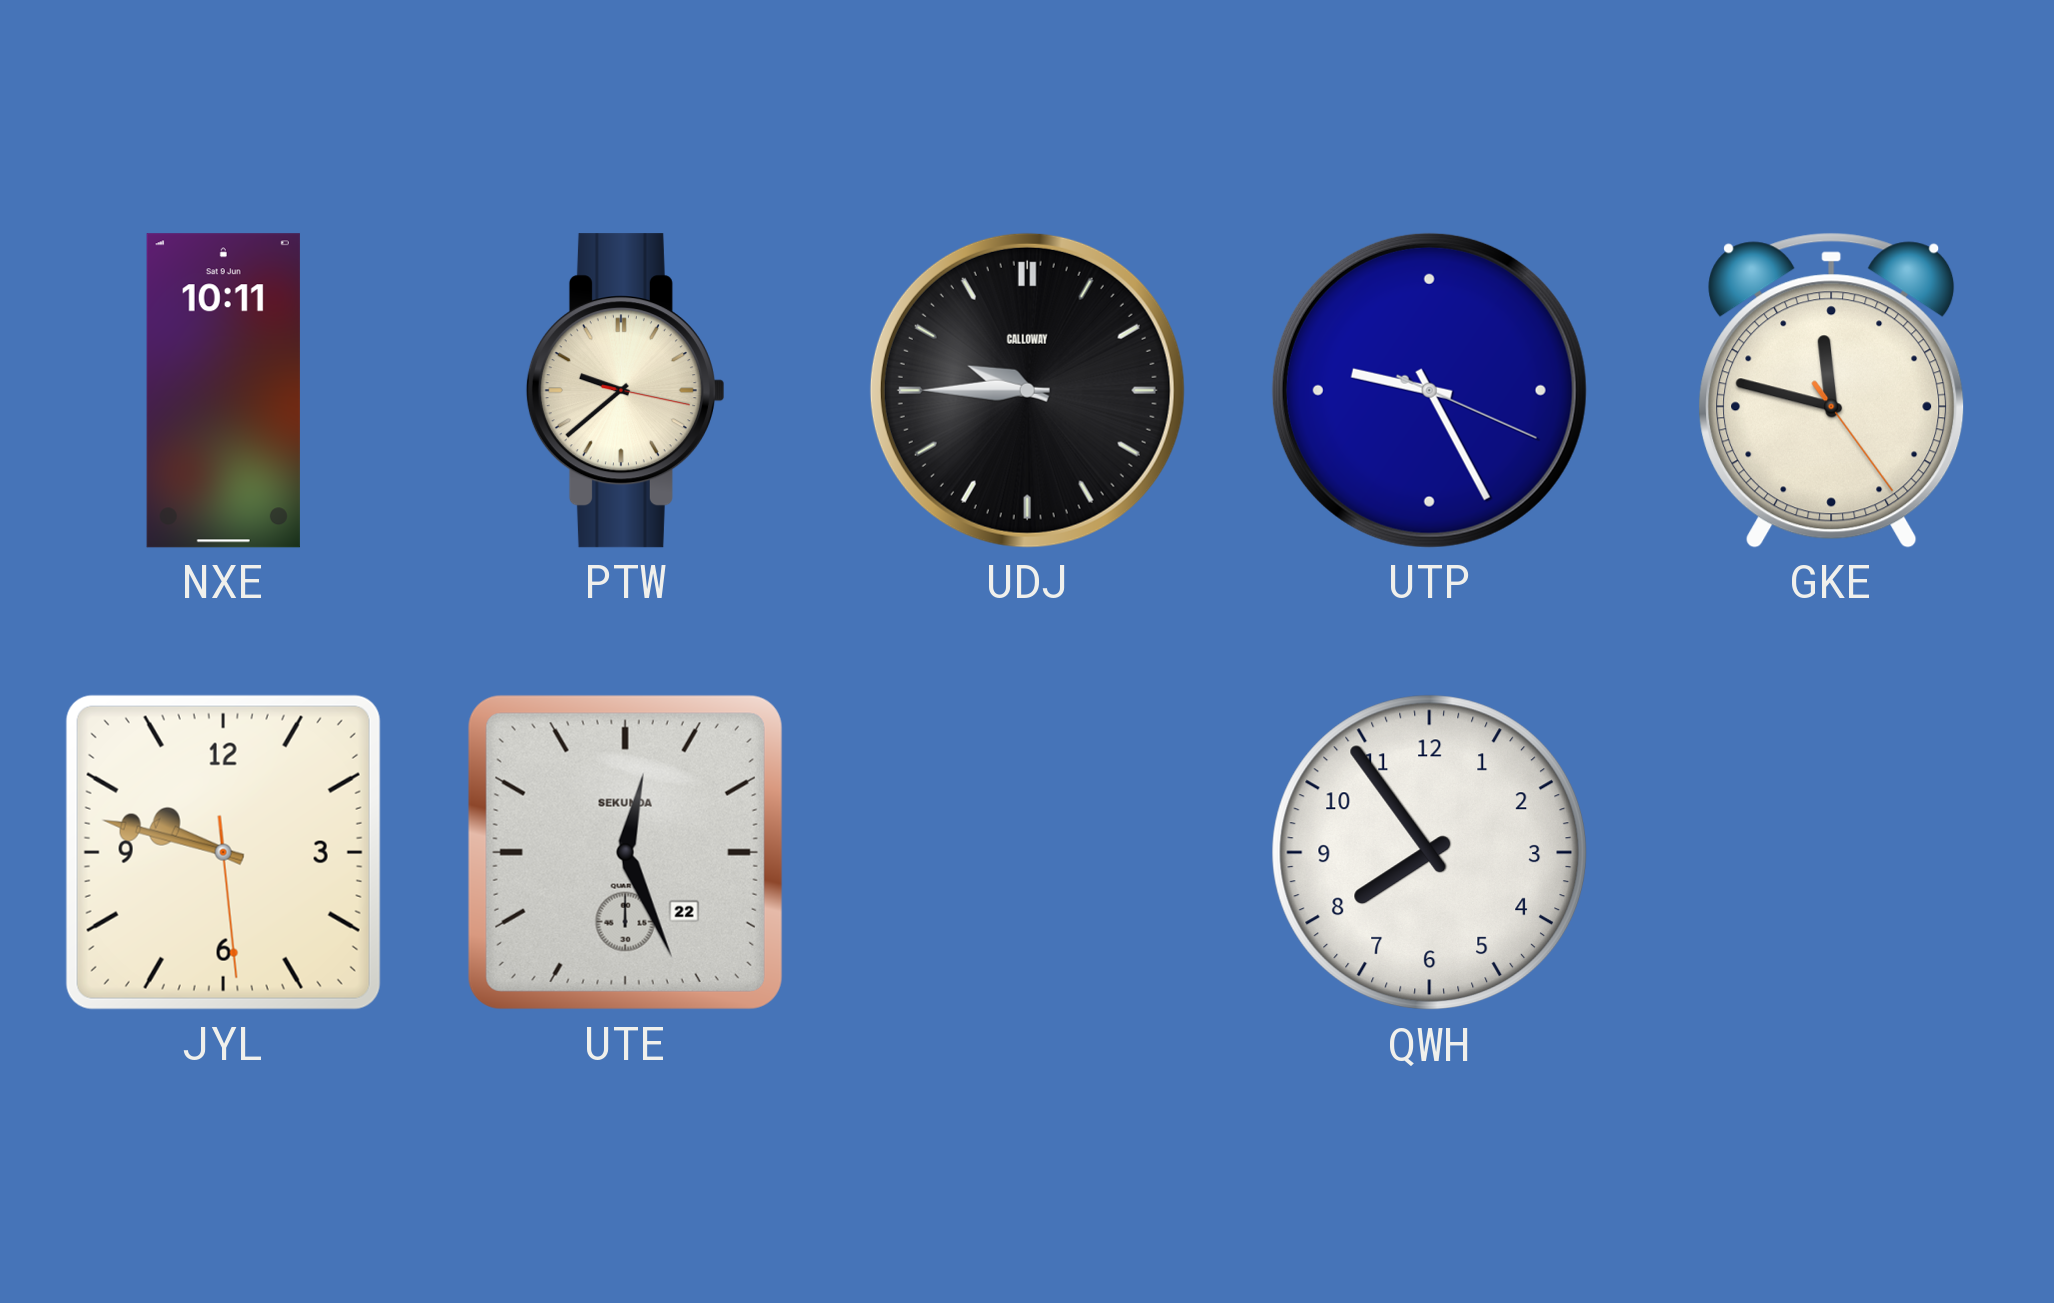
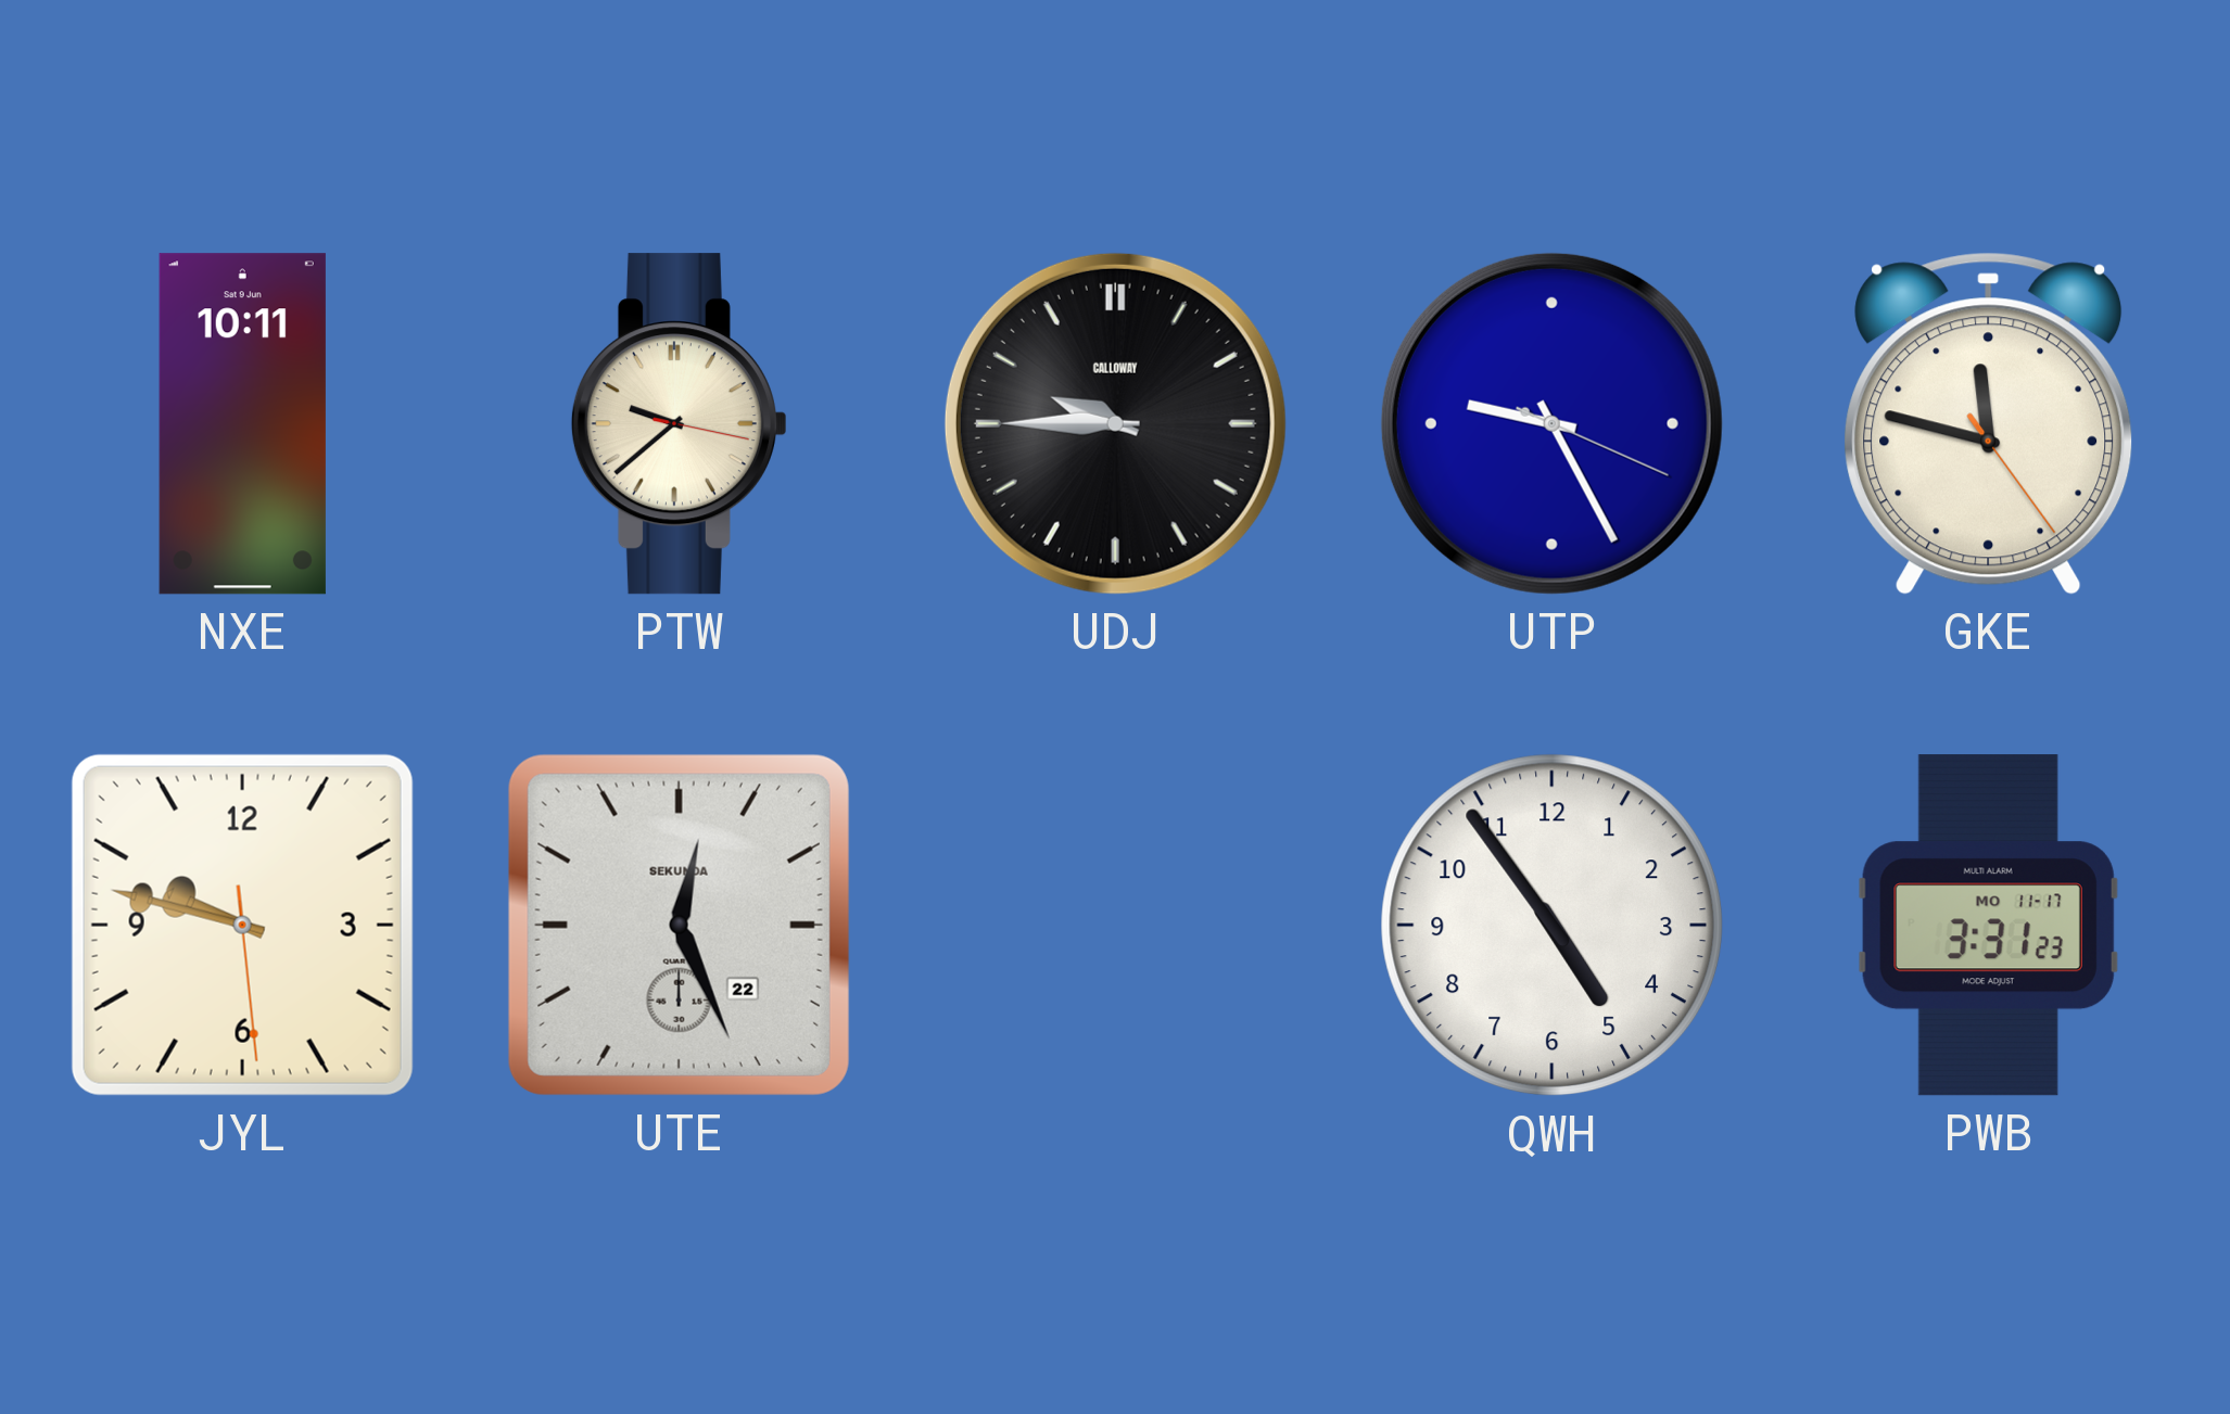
QWH: 7:54 -> 4:54
PWB: none -> 3:31
